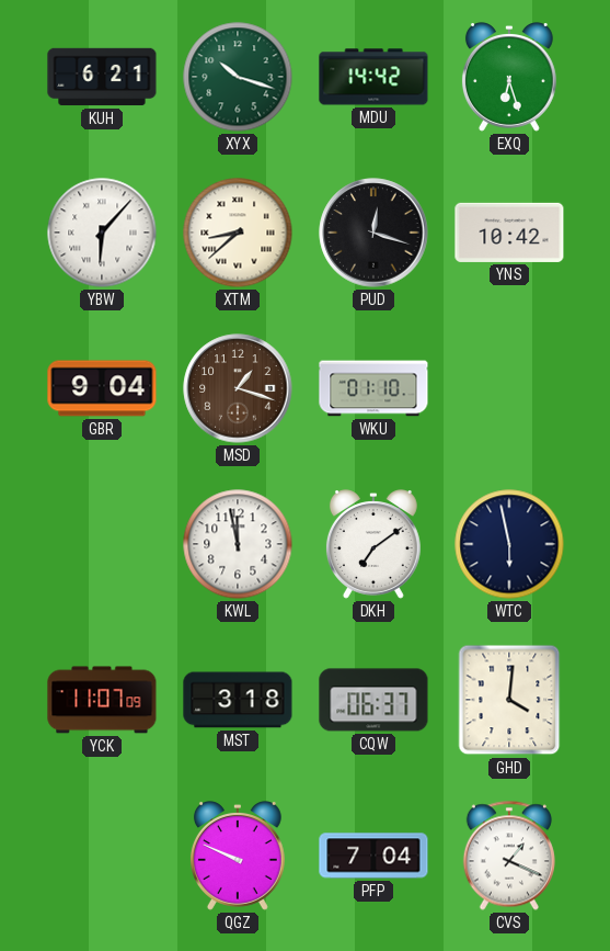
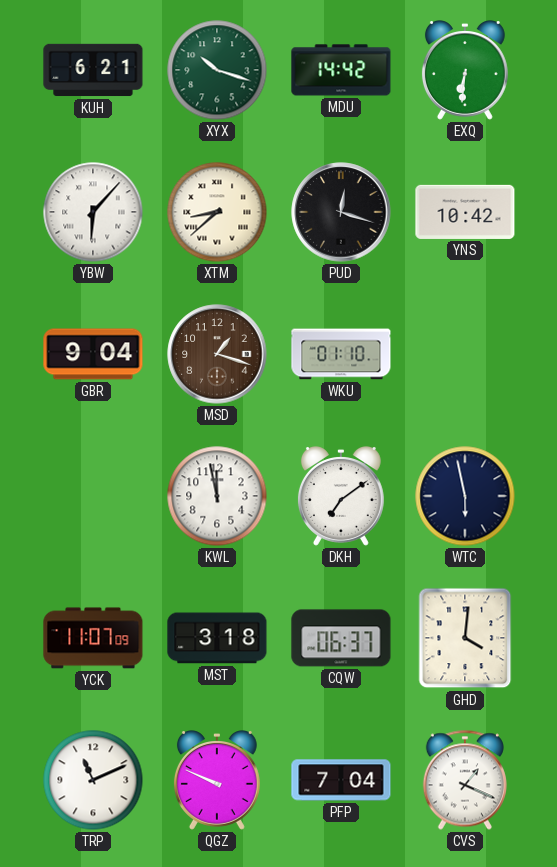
EXQ: 6:27 -> 6:31
TRP: none -> 11:11
